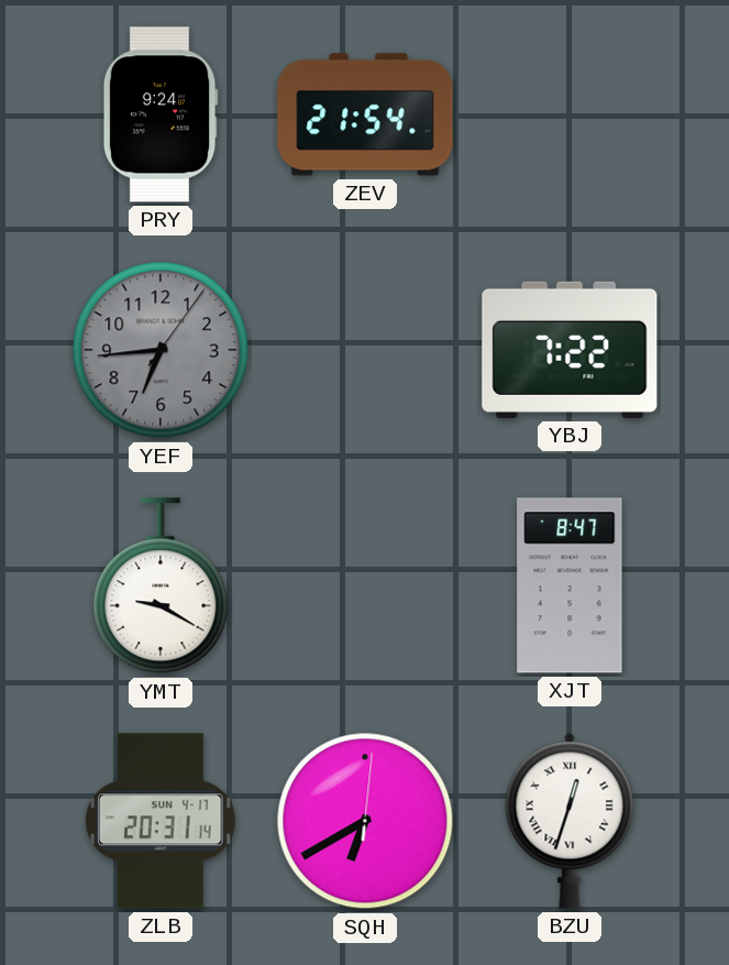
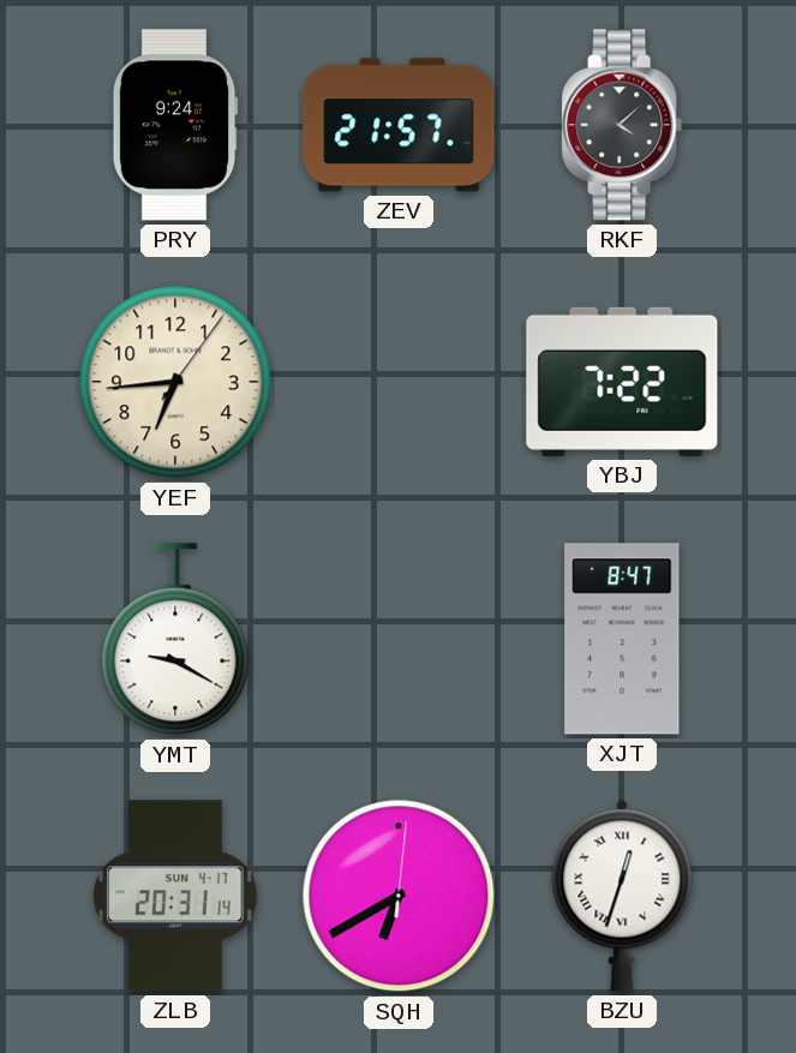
ZEV: 21:54 -> 21:57
RKF: none -> 4:08
YEF dial: grey -> cream
